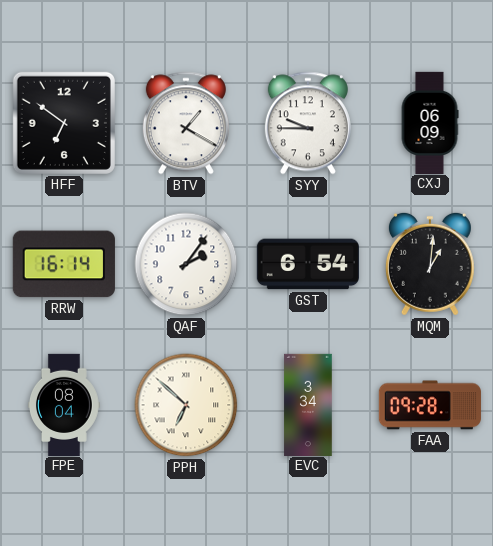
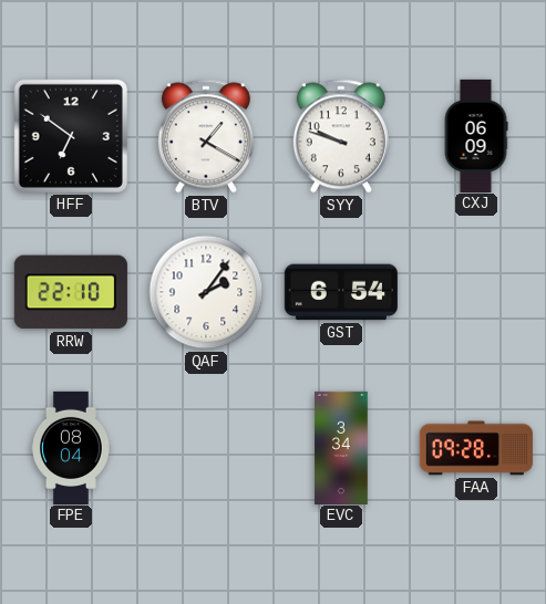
SYY: 9:45 -> 9:48
RRW: 16:14 -> 22:10
MQM: 1:01 -> none
PPH: 6:52 -> none
